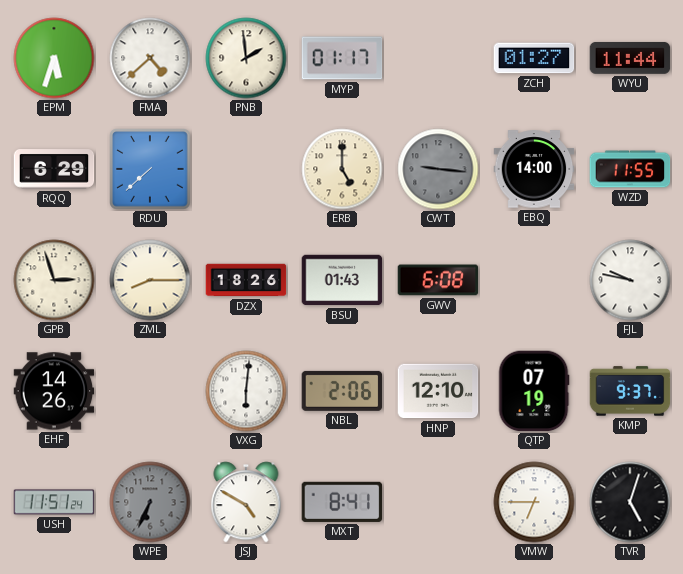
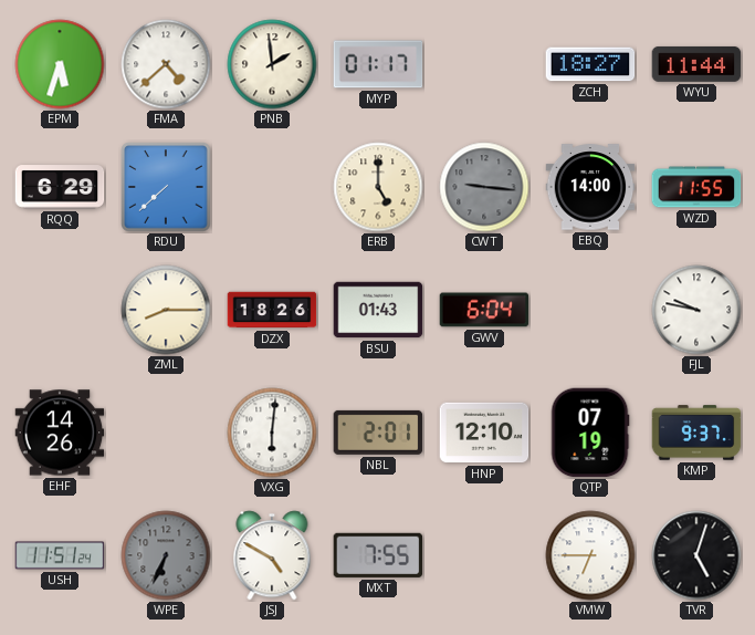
ZCH: 01:27 -> 18:27
GPB: 2:57 -> none
GWV: 6:08 -> 6:04
NBL: 2:06 -> 2:01
MXT: 8:41 -> 7:55
